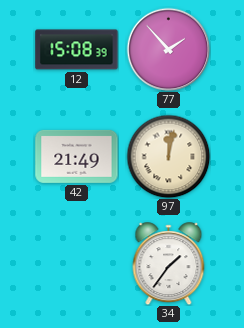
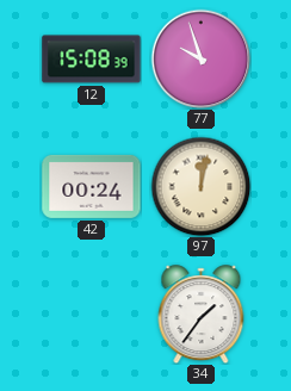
77: 1:53 -> 9:57
42: 21:49 -> 00:24
